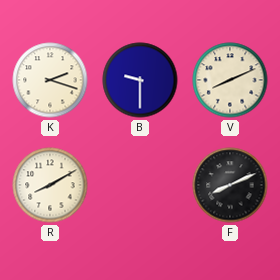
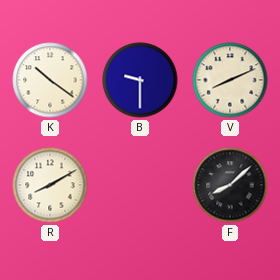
K: 2:18 -> 10:21
F: 8:11 -> 8:08
